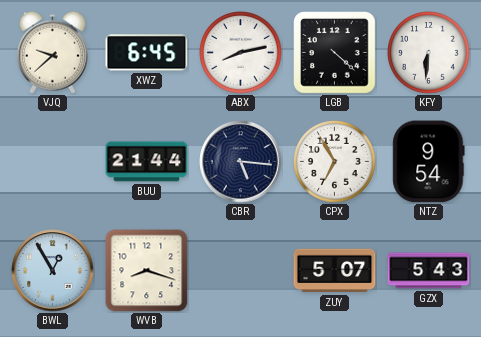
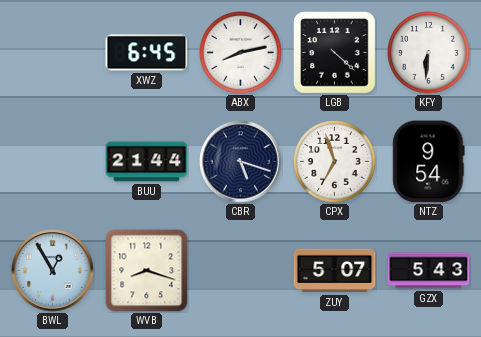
VJQ: 9:38 -> none
CBR: 5:16 -> 5:18
CPX: 6:55 -> 6:57
